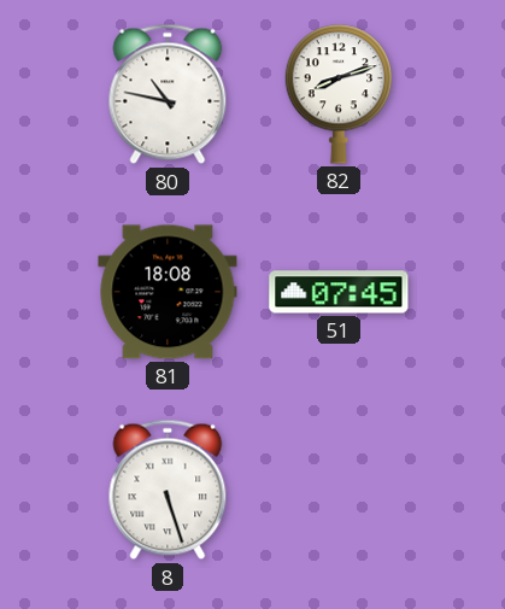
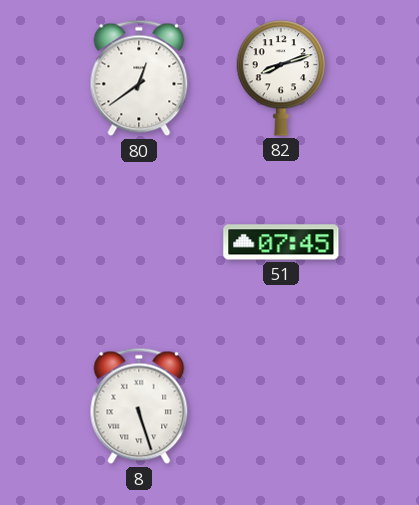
80: 10:47 -> 12:39
81: 18:08 -> none
